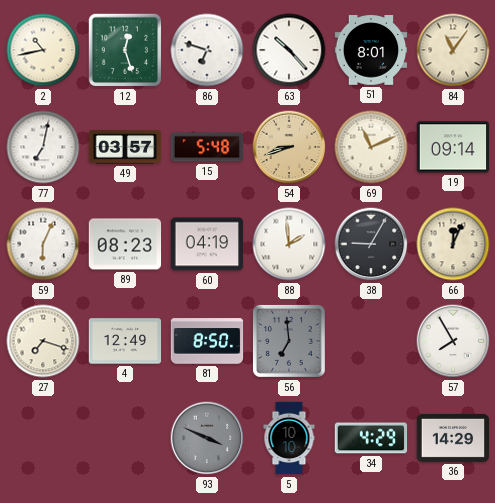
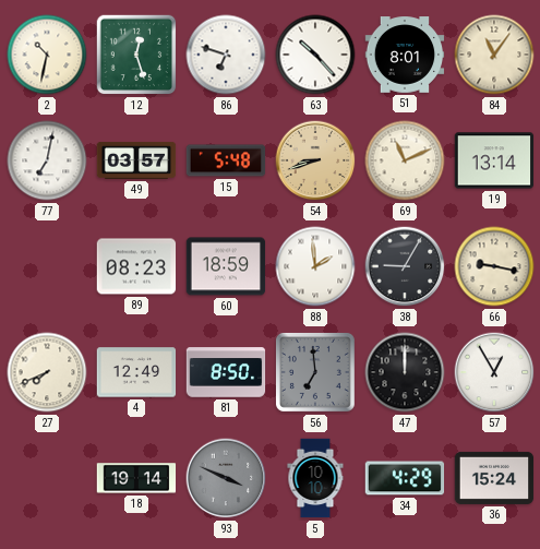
2: 10:43 -> 10:32
19: 09:14 -> 13:14
59: 6:04 -> none
60: 04:19 -> 18:59
66: 12:04 -> 9:17
27: 7:18 -> 7:41
47: none -> 12:00
57: 7:55 -> 12:55
18: none -> 19:14
36: 14:29 -> 15:24
